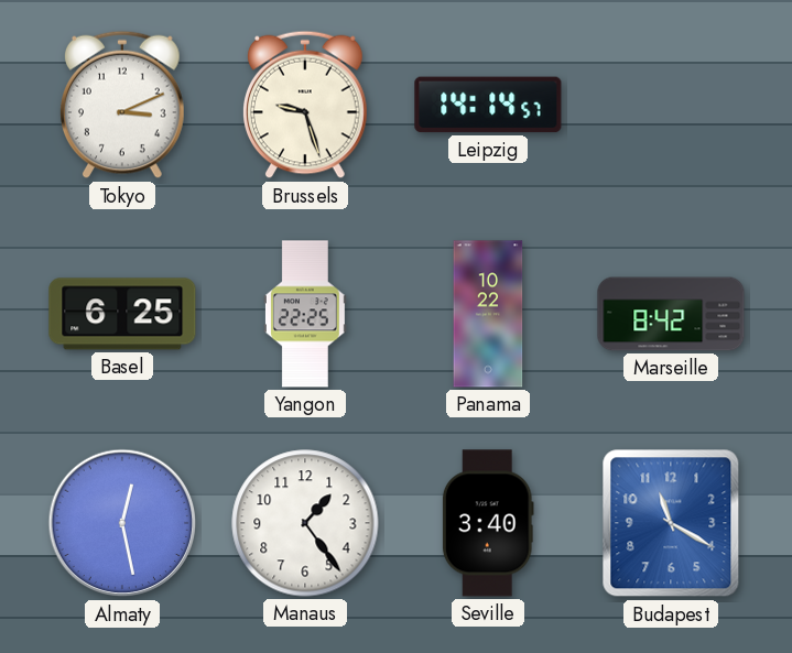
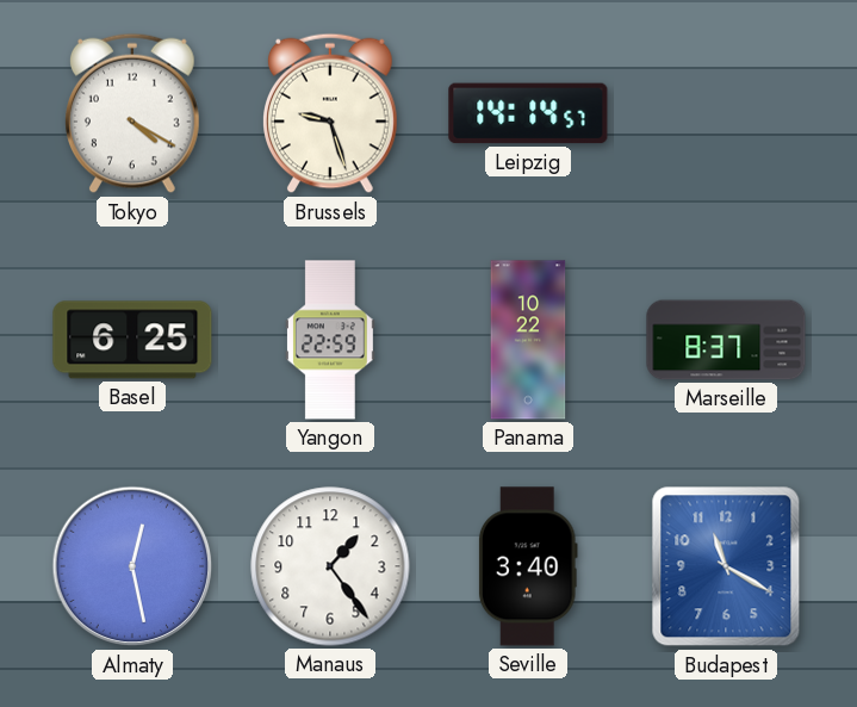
Tokyo: 3:11 -> 4:20
Yangon: 22:25 -> 22:59
Marseille: 8:42 -> 8:37
